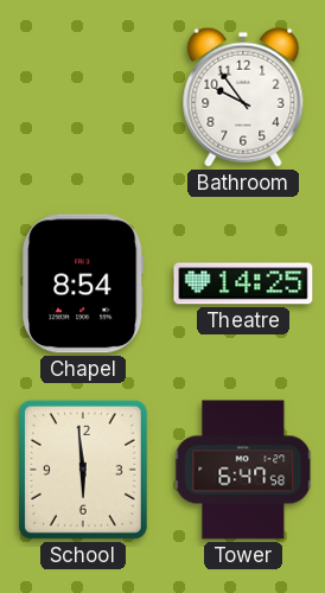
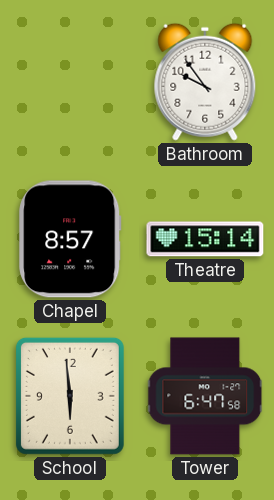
Chapel: 8:54 -> 8:57
Theatre: 14:25 -> 15:14
